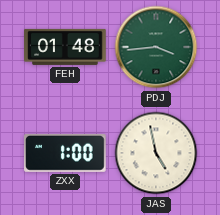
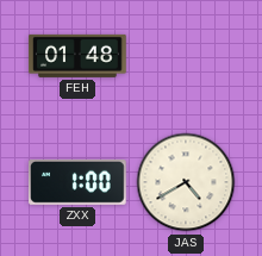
PDJ: 3:44 -> none
JAS: 4:58 -> 4:40
